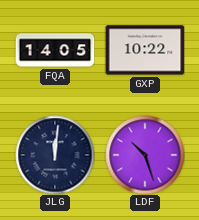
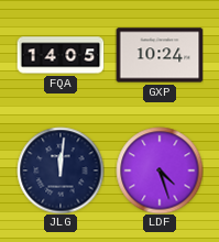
GXP: 10:22 -> 10:24
LDF: 10:27 -> 4:27
